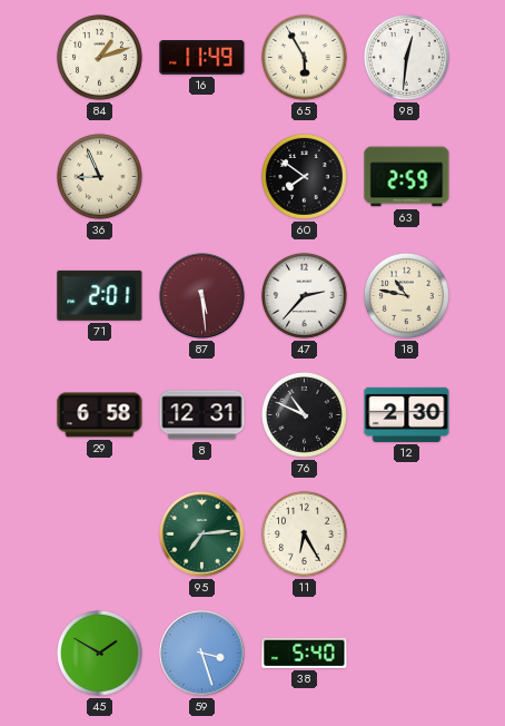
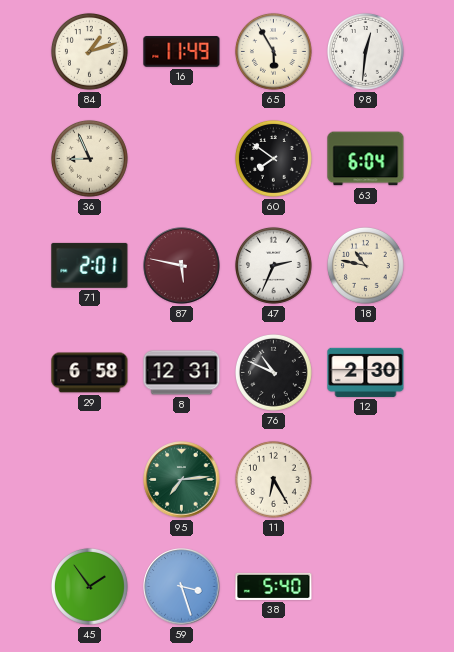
63: 2:59 -> 6:04
87: 5:29 -> 5:47
47: 2:37 -> 2:34
45: 1:50 -> 1:54
